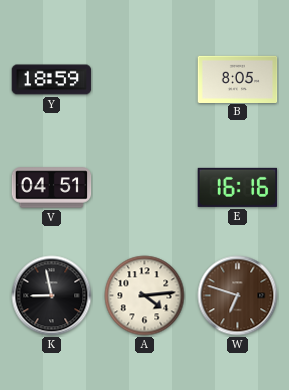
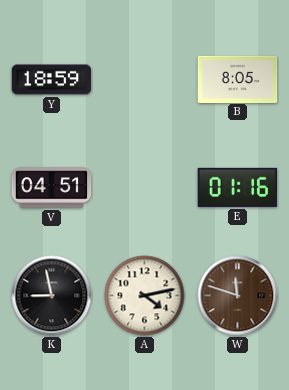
E: 16:16 -> 01:16
A: 4:14 -> 4:13
W: 6:48 -> 11:48
